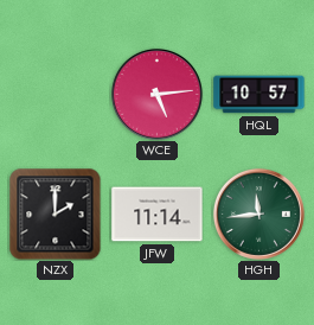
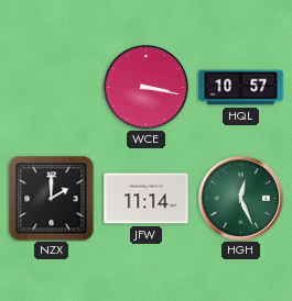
WCE: 5:14 -> 3:17
HGH: 11:44 -> 12:26
